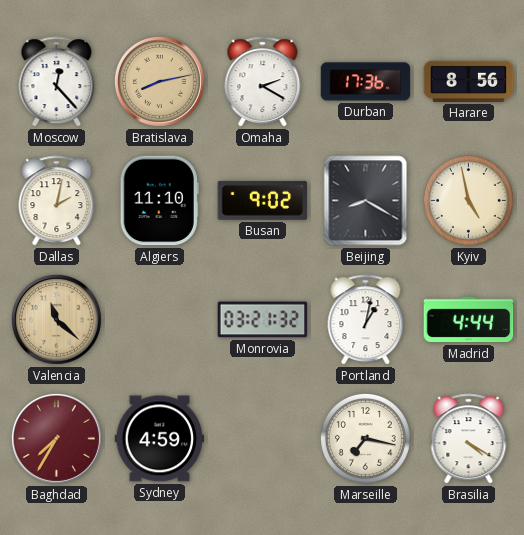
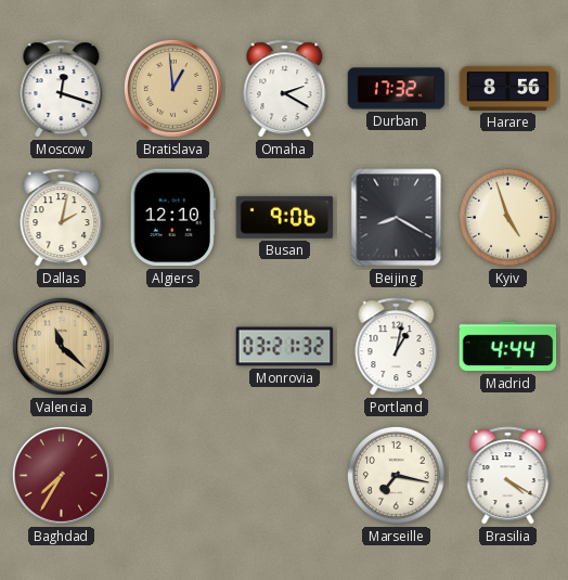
Moscow: 12:23 -> 12:18
Bratislava: 8:13 -> 12:59
Durban: 17:36 -> 17:32
Algiers: 11:10 -> 12:10
Busan: 9:02 -> 9:06
Kyiv: 4:58 -> 4:57
Sydney: 4:59 -> none
